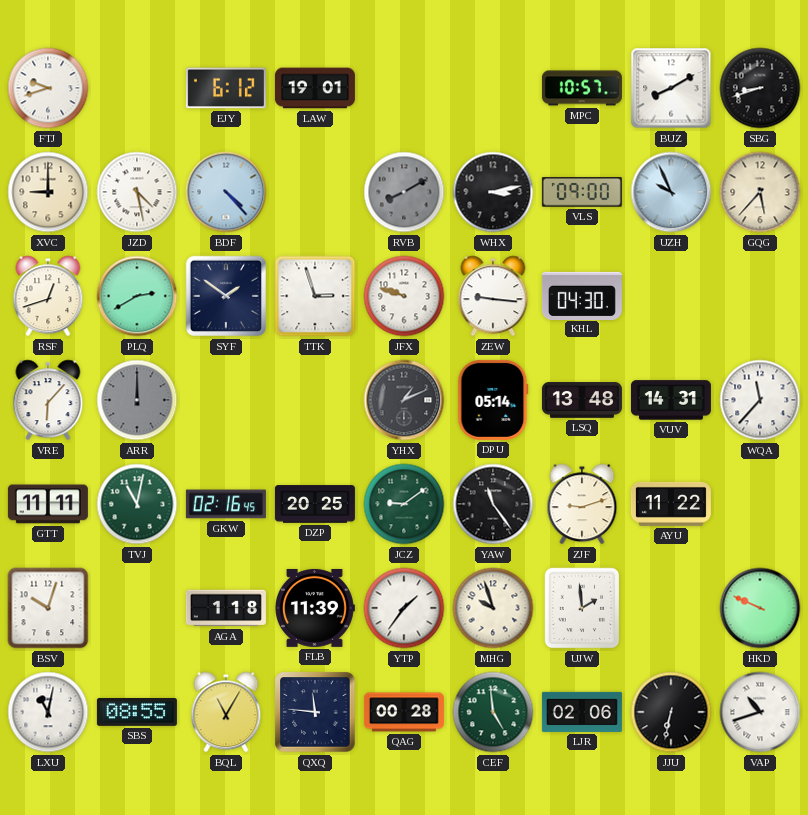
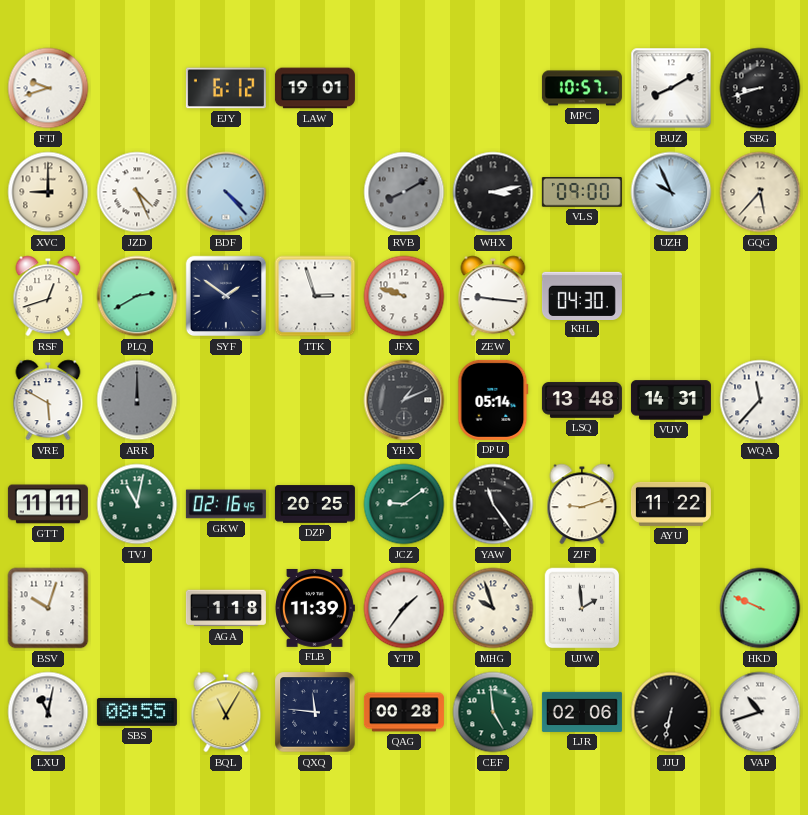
JZD: 4:28 -> 4:26
VRE: 6:07 -> 5:50
